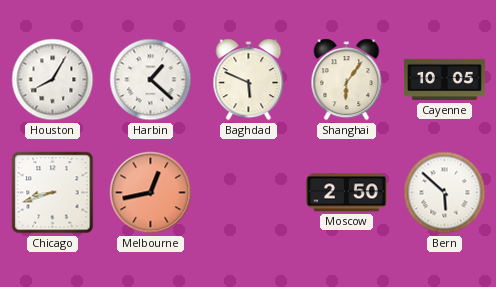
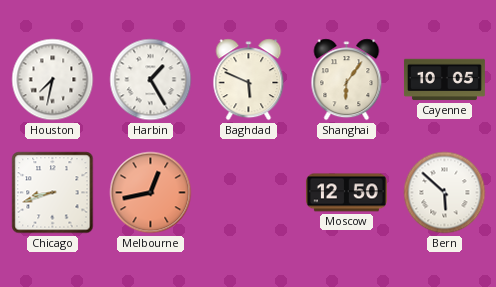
Houston: 8:05 -> 7:32
Harbin: 1:22 -> 1:25
Moscow: 2:50 -> 12:50
